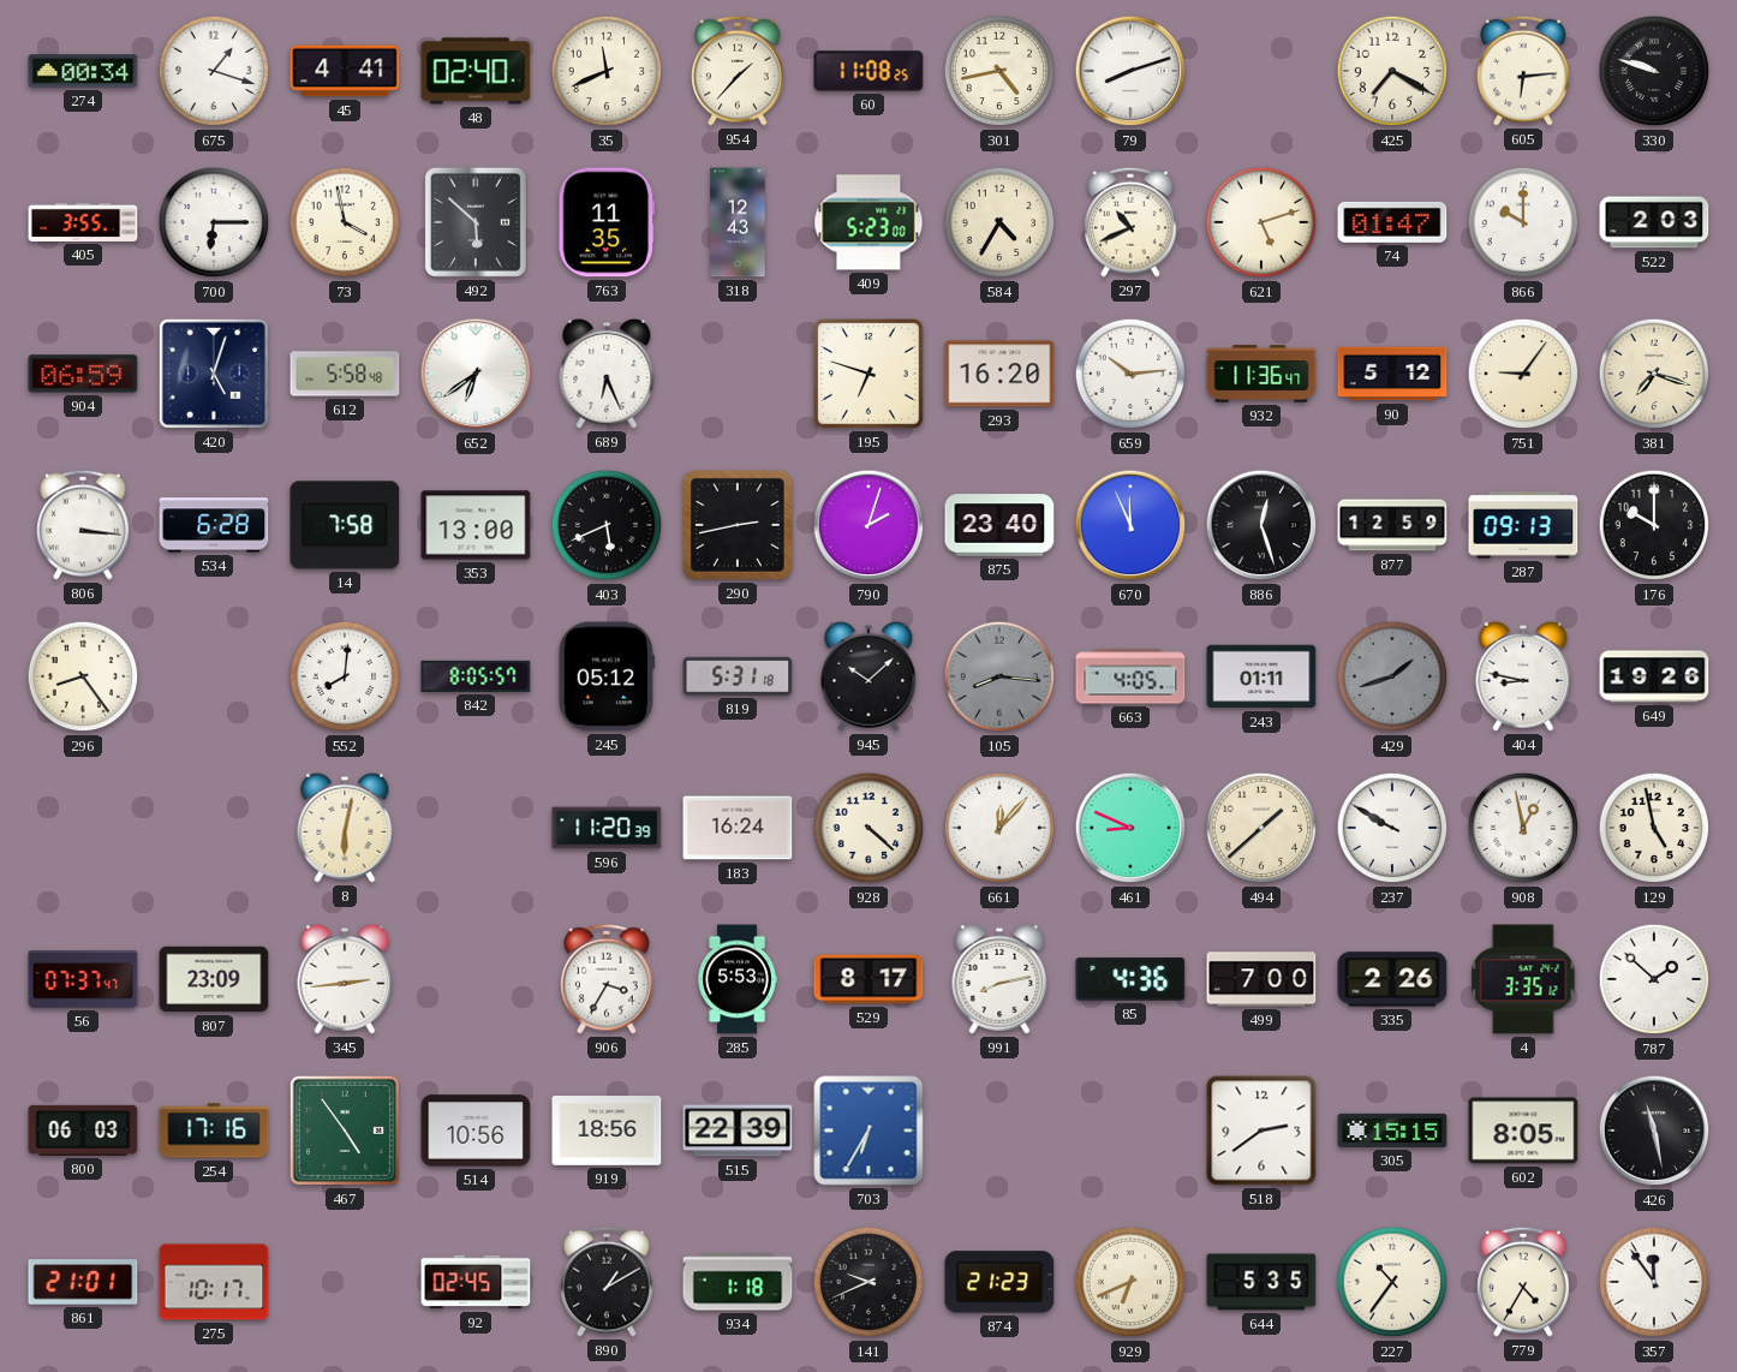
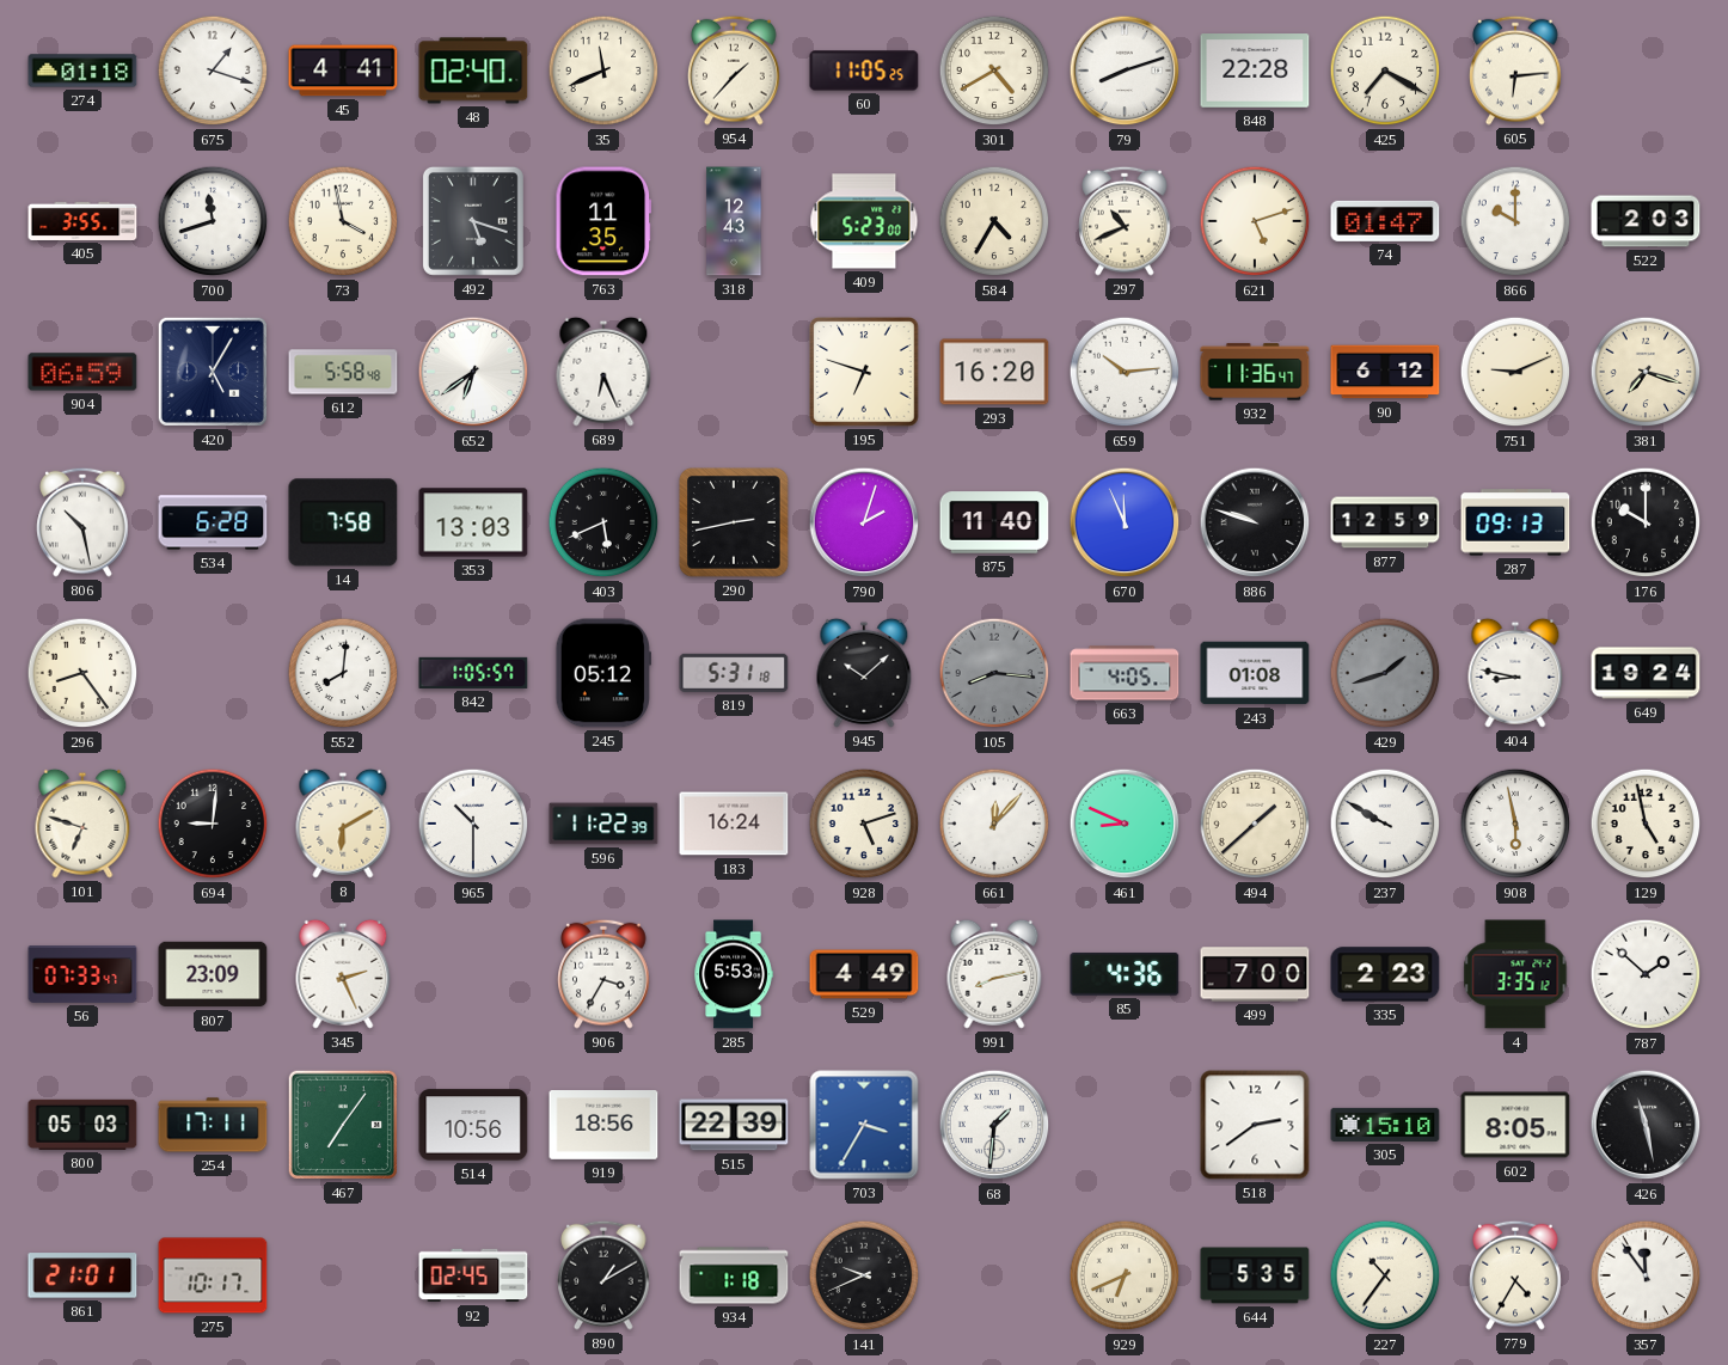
274: 00:34 -> 01:18
60: 11:08 -> 11:05
301: 4:43 -> 4:40
848: none -> 22:28
330: 9:48 -> none
700: 6:15 -> 11:42
492: 5:52 -> 5:18
420: 5:03 -> 5:05
90: 5:12 -> 6:12
751: 9:06 -> 9:11
806: 3:16 -> 10:28
353: 13:00 -> 13:03
875: 23:40 -> 11:40
886: 12:27 -> 9:48
842: 8:05 -> 1:05
243: 01:11 -> 01:08
649: 19:26 -> 19:24
101: none -> 6:48
694: none -> 9:01
8: 6:02 -> 6:10
965: none -> 10:30
596: 11:20 -> 11:22
928: 4:22 -> 5:12
908: 12:58 -> 5:58
56: 07:37 -> 07:33
345: 2:44 -> 2:26
529: 8:17 -> 4:49
335: 2:26 -> 2:23
800: 06:03 -> 05:03
254: 17:16 -> 17:11
467: 4:54 -> 7:06
703: 6:35 -> 3:35
68: none -> 1:31
305: 15:15 -> 15:10
874: 21:23 -> none
